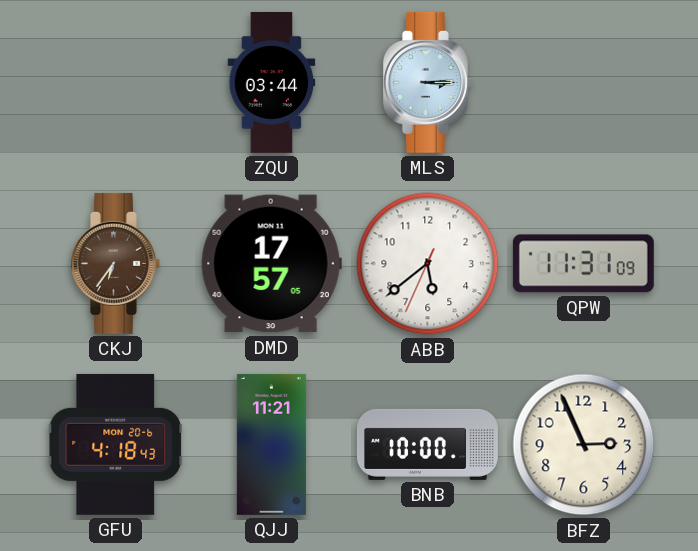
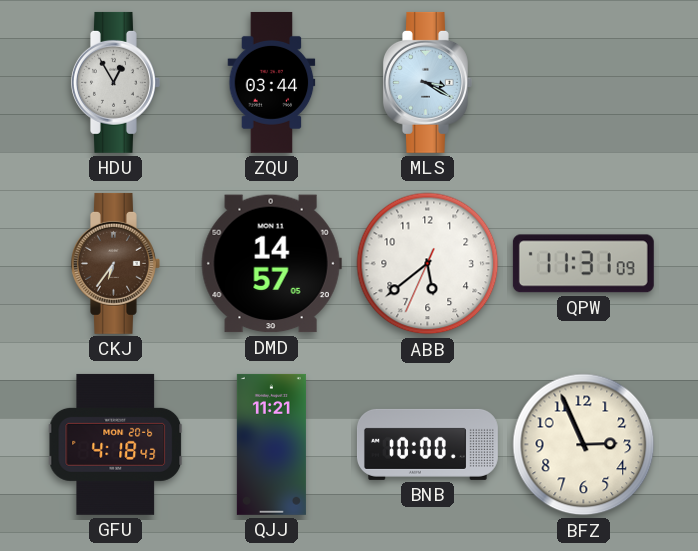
HDU: none -> 12:55
MLS: 3:15 -> 3:20
DMD: 17:57 -> 14:57
